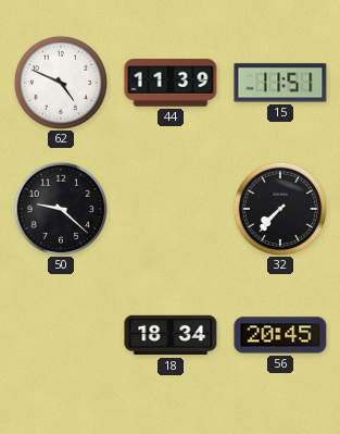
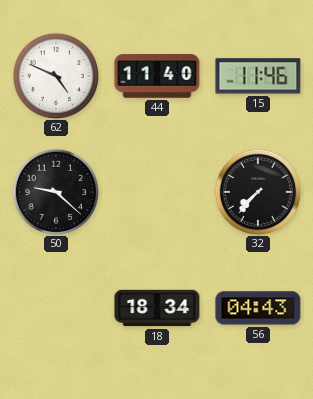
44: 11:39 -> 11:40
15: 11:51 -> 11:46
56: 20:45 -> 04:43
